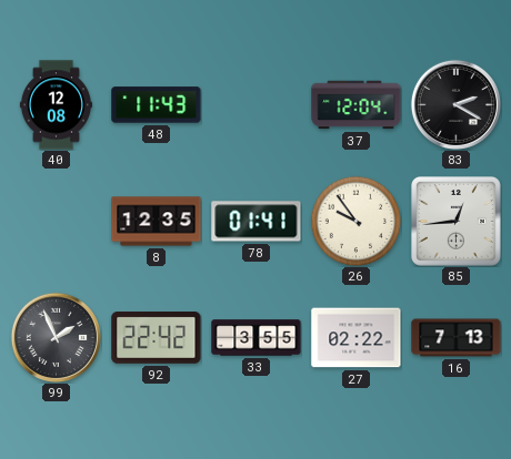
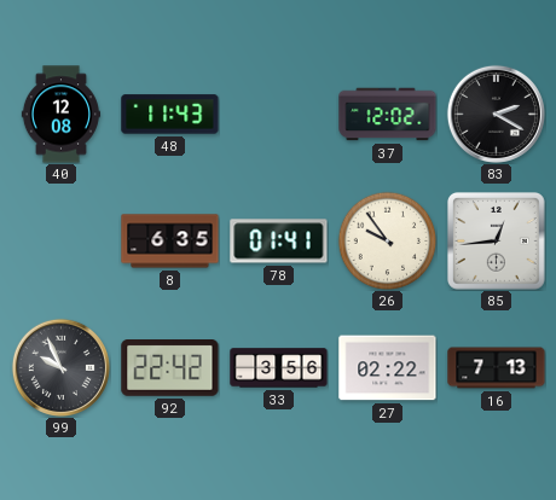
37: 12:04 -> 12:02
8: 12:35 -> 6:35
99: 1:56 -> 9:56
33: 3:55 -> 3:56
